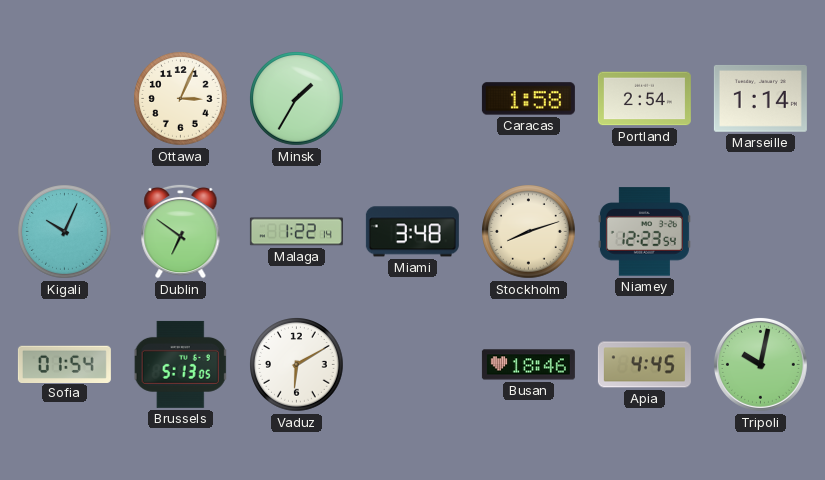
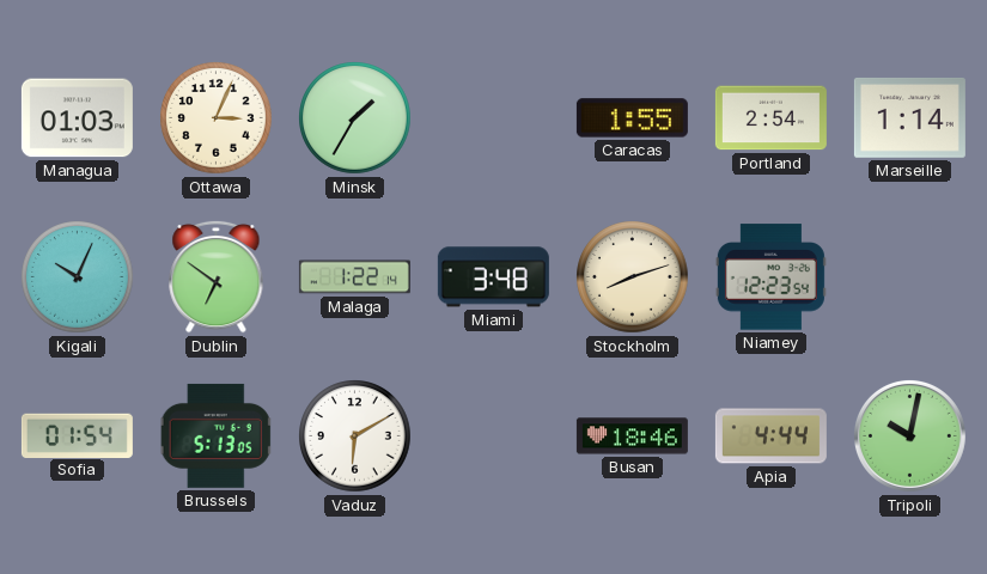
Managua: none -> 01:03
Caracas: 1:58 -> 1:55
Apia: 4:45 -> 4:44
